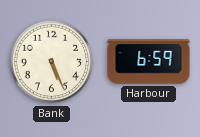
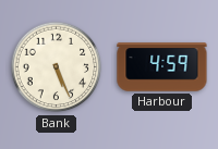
Harbour: 6:59 -> 4:59
